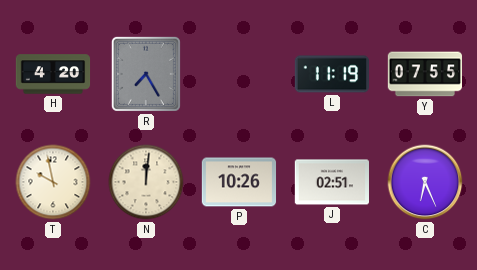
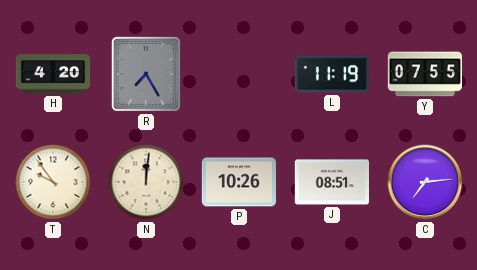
T: 9:58 -> 9:54
J: 02:51 -> 08:51
C: 6:26 -> 7:14
